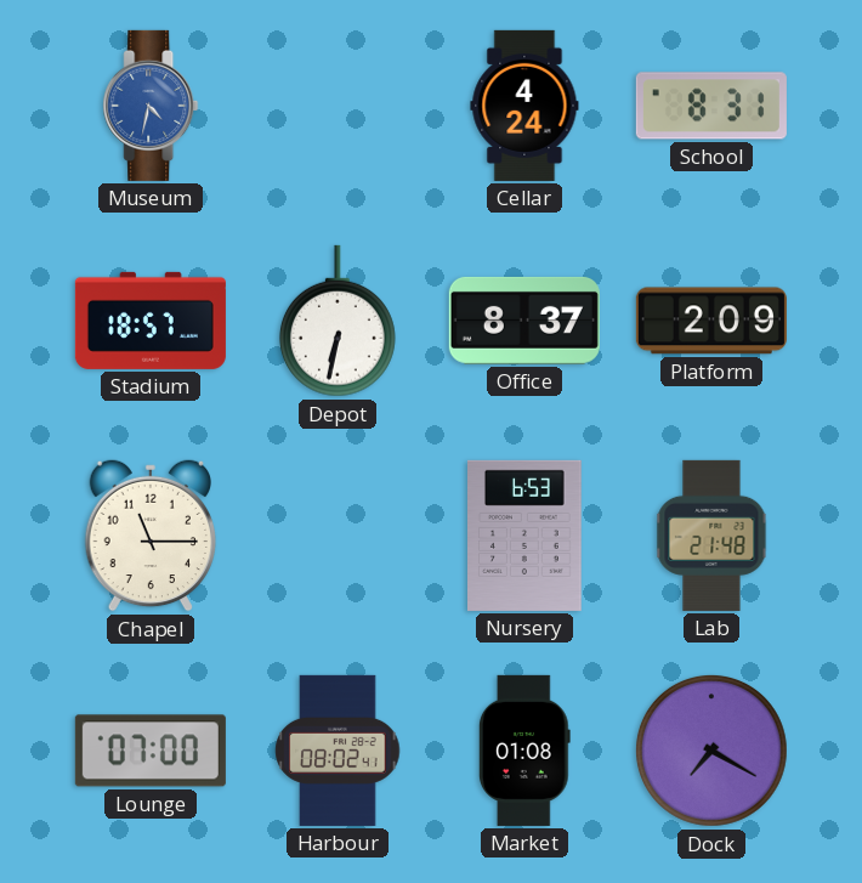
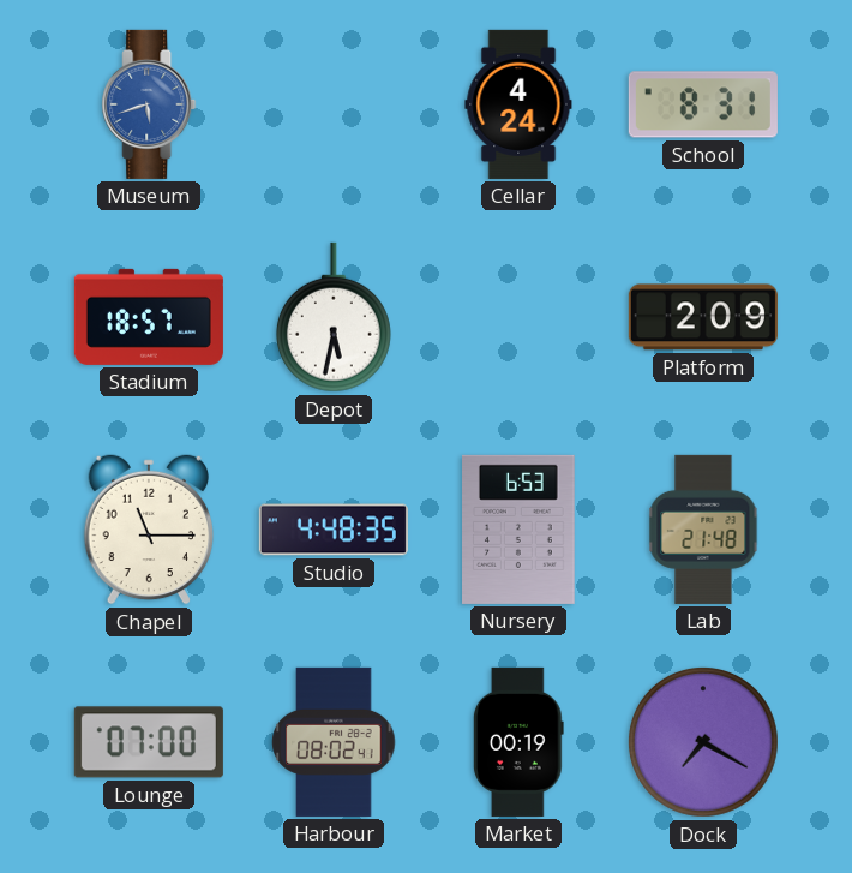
Museum: 4:32 -> 5:42
Depot: 6:32 -> 5:32
Office: 8:37 -> none
Studio: none -> 4:48
Market: 01:08 -> 00:19
